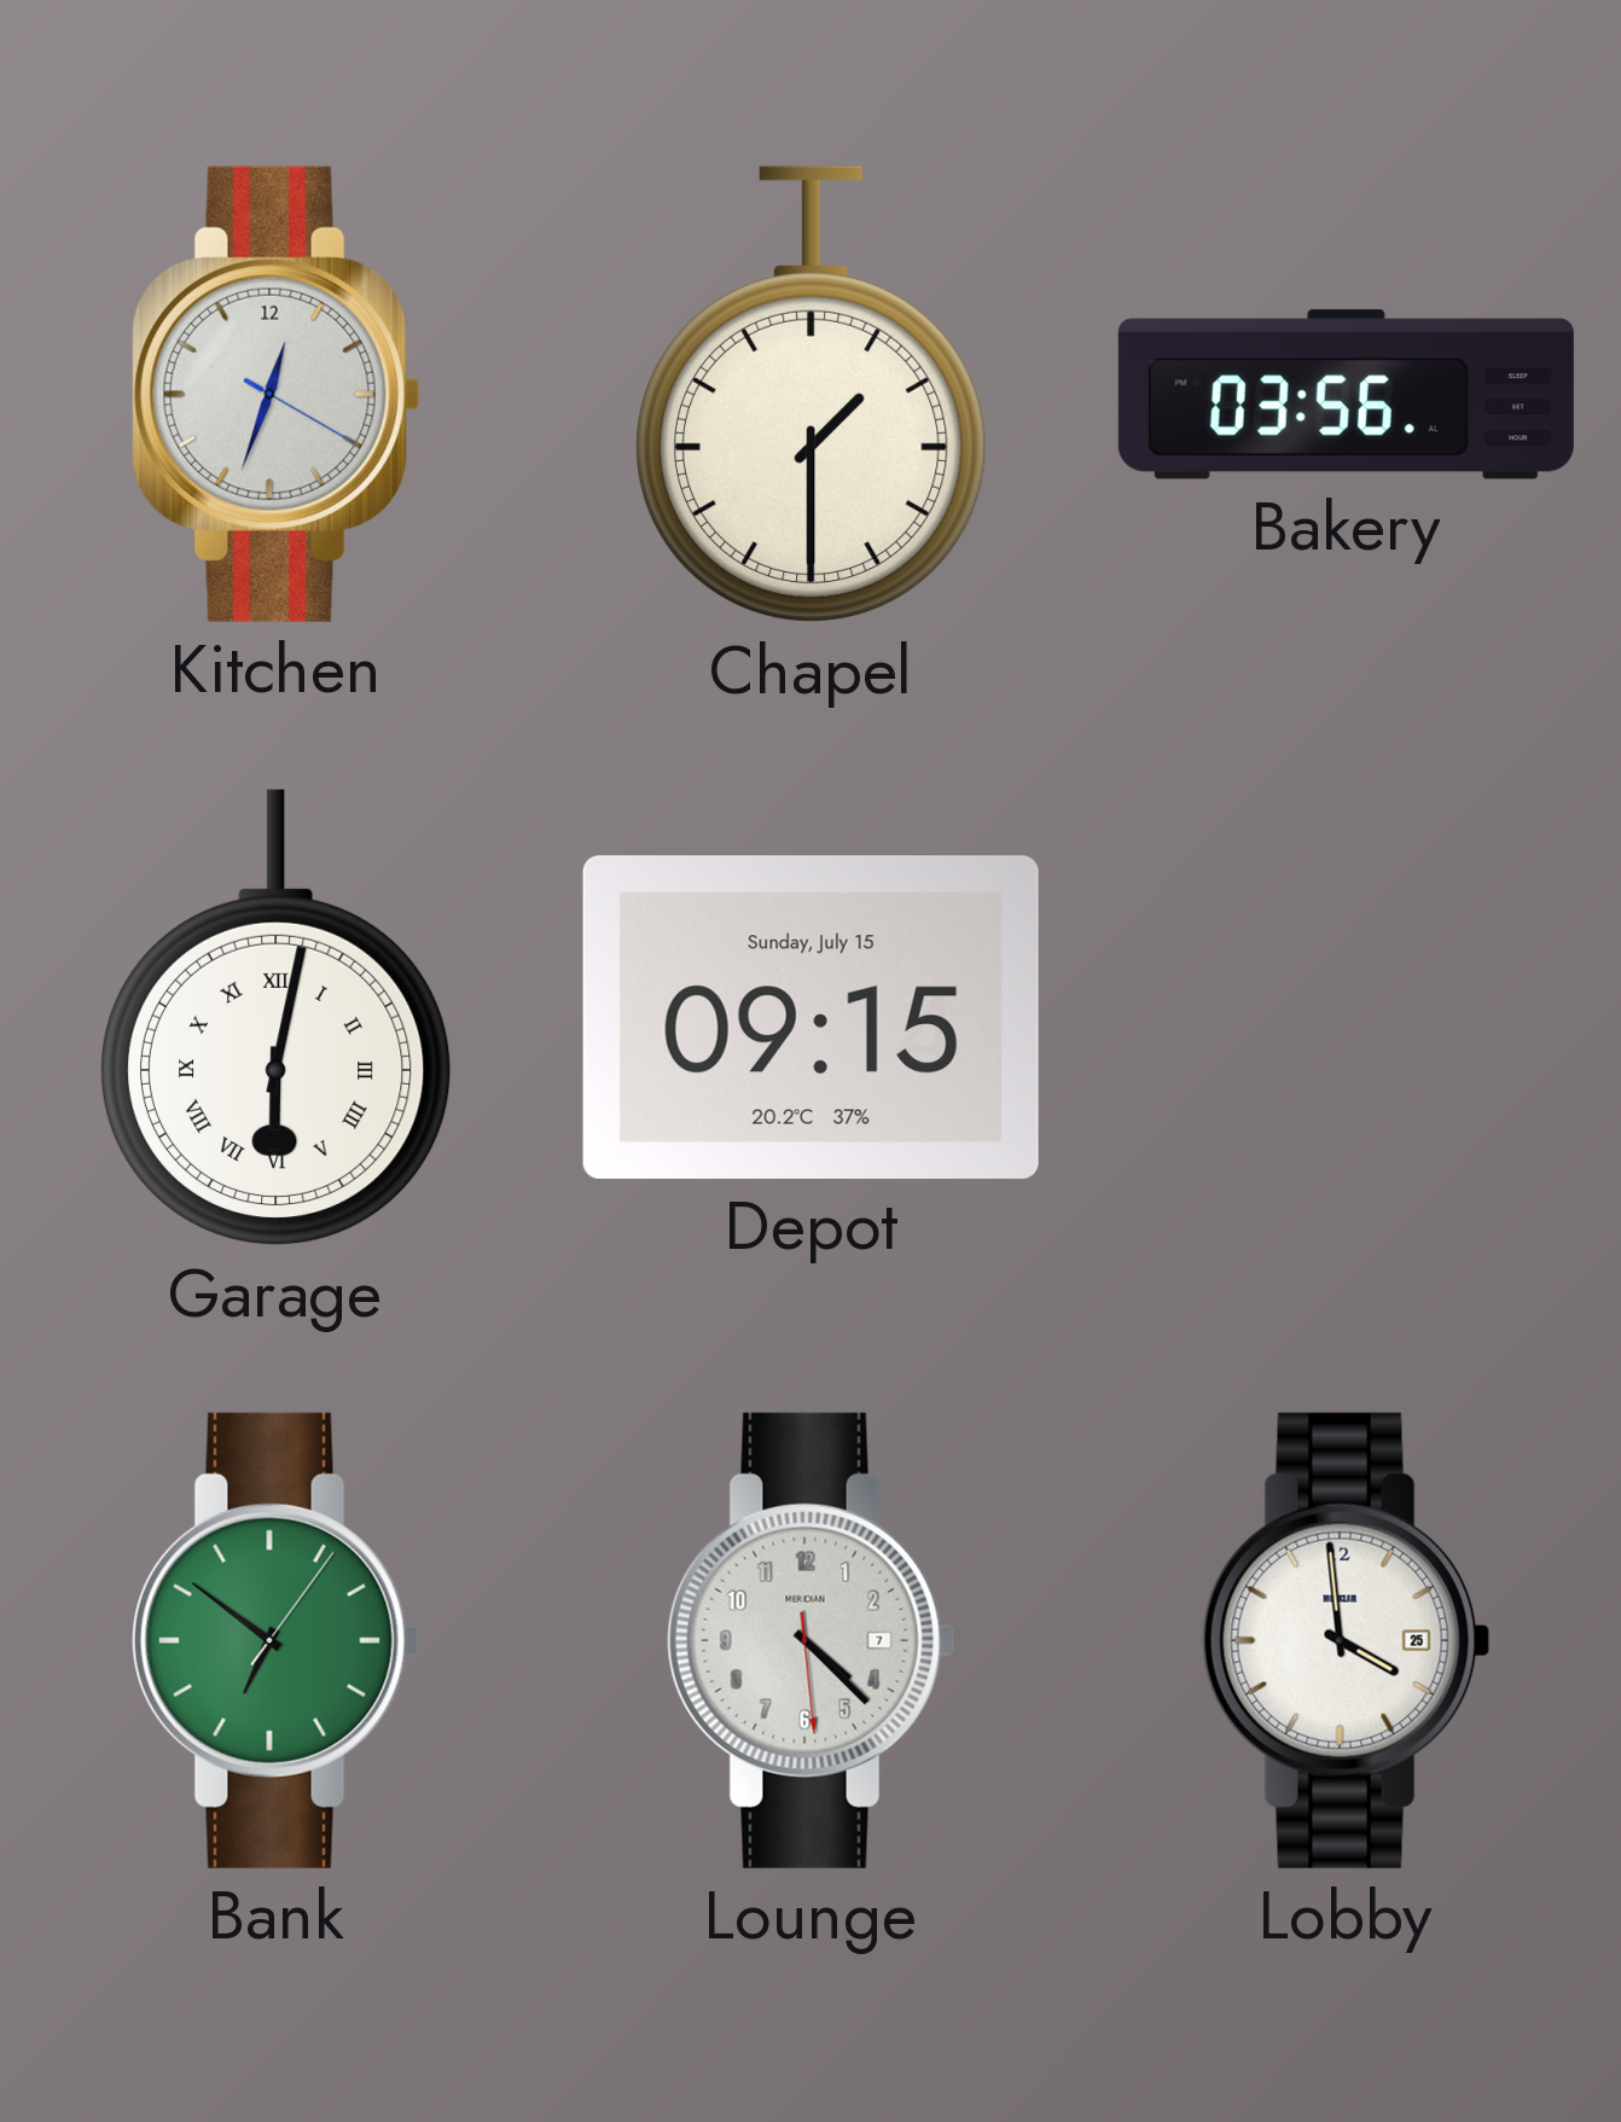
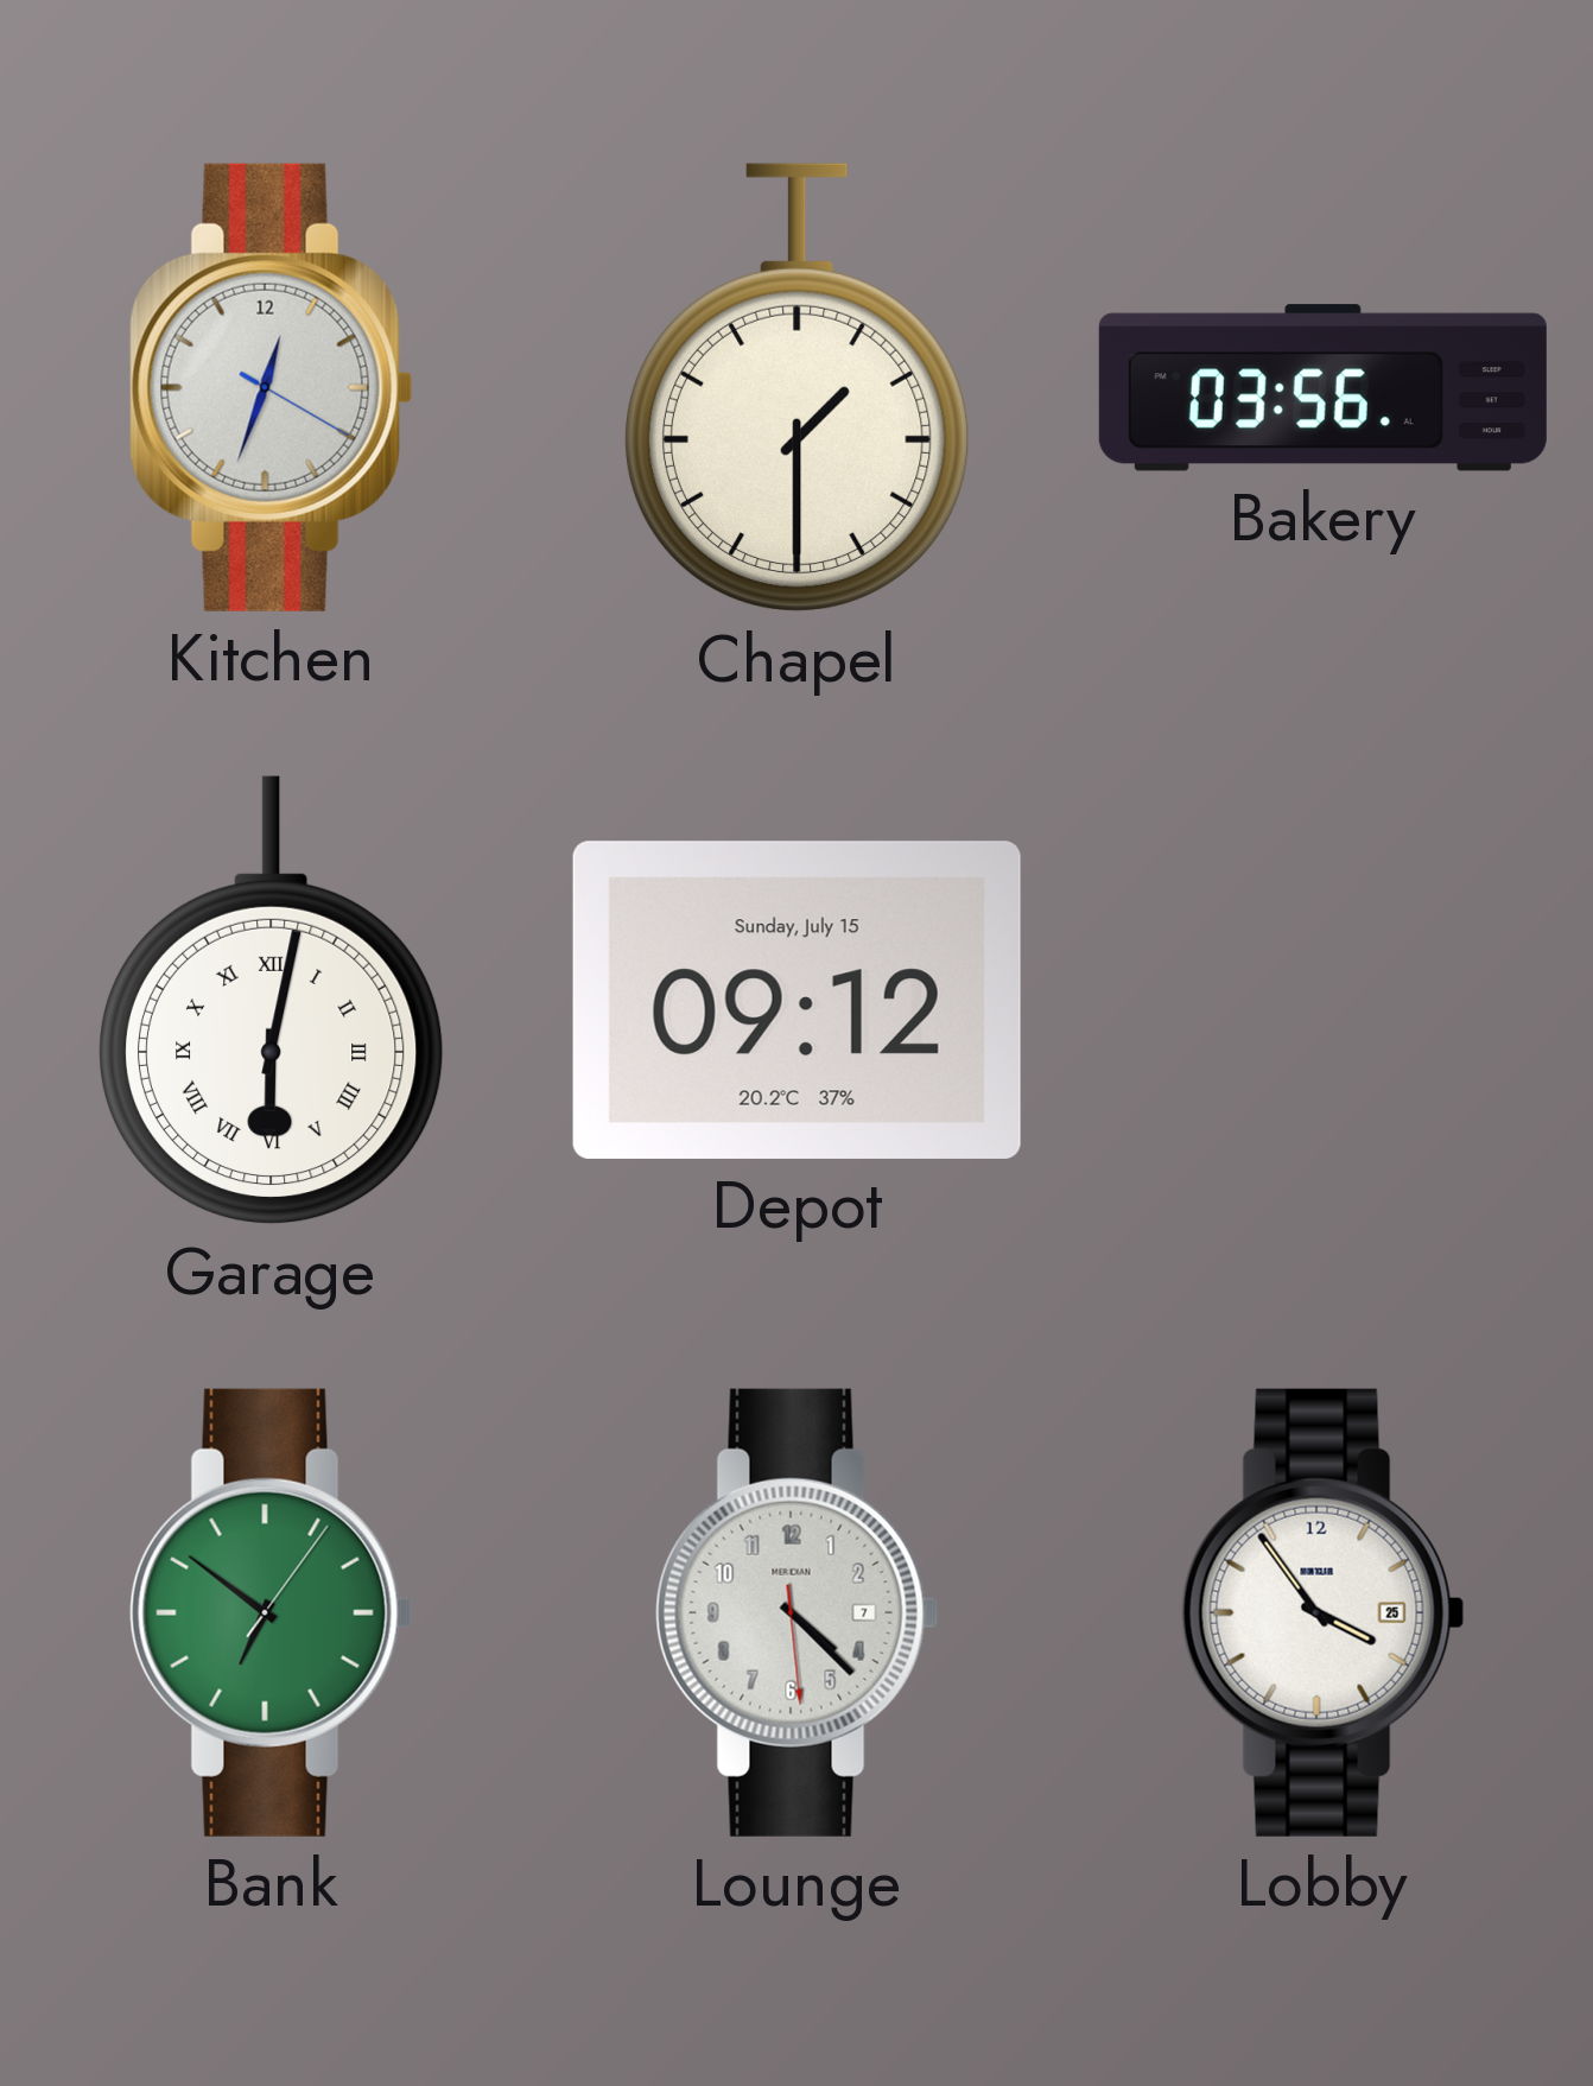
Depot: 09:15 -> 09:12
Lobby: 3:59 -> 3:54
